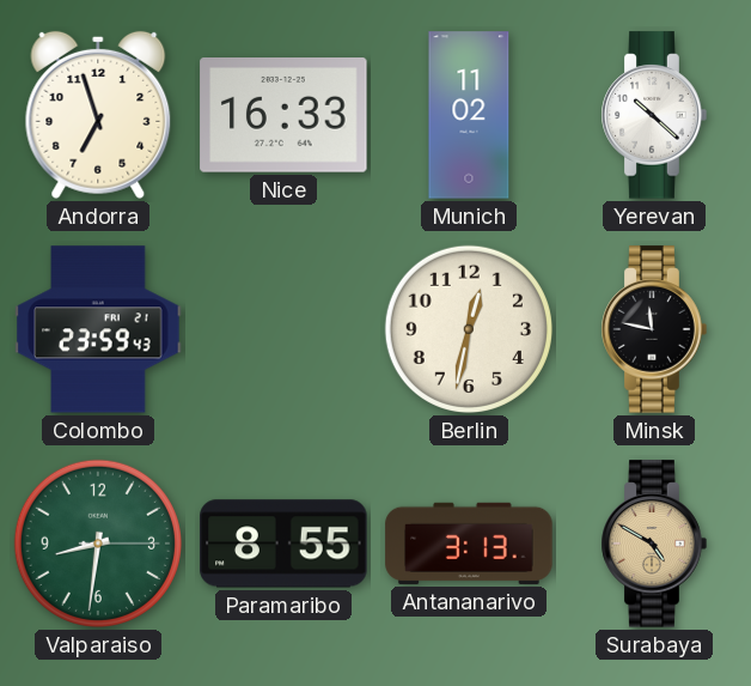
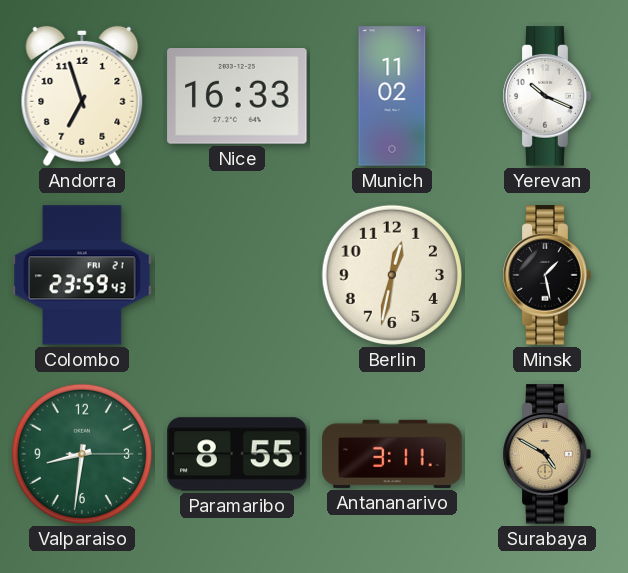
Yerevan: 10:22 -> 10:19
Minsk: 11:47 -> 1:28
Antananarivo: 3:13 -> 3:11
